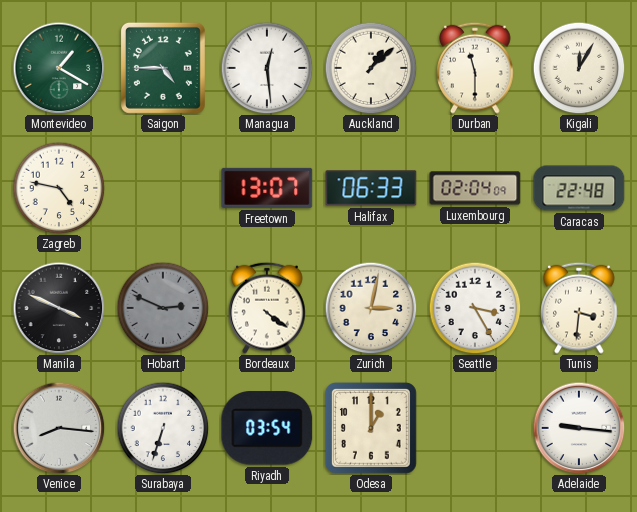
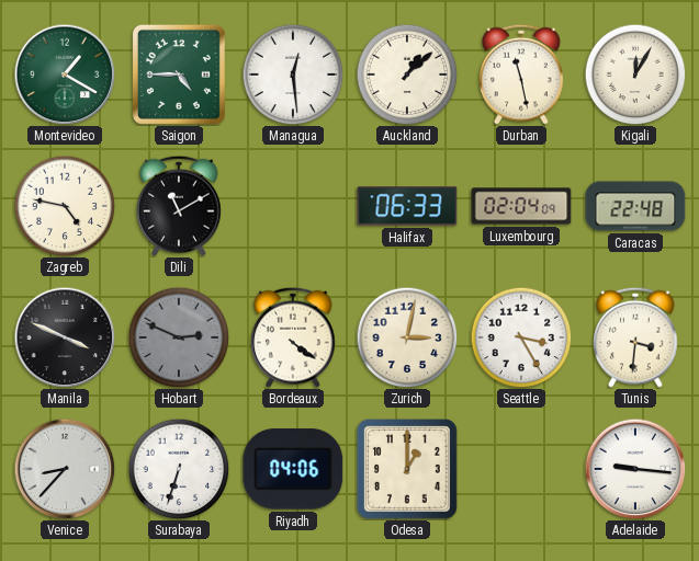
Durban: 11:30 -> 11:28
Dili: none -> 11:10
Freetown: 13:07 -> none
Venice: 8:16 -> 8:37
Riyadh: 03:54 -> 04:06
